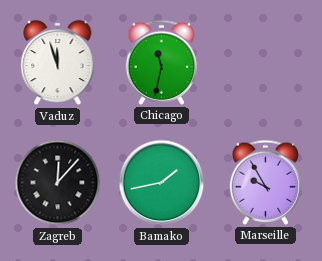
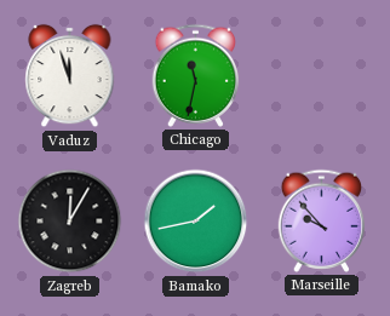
Zagreb: 12:07 -> 12:05
Marseille: 9:55 -> 9:53
